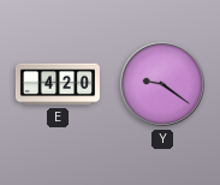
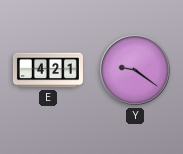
E: 4:20 -> 4:21
